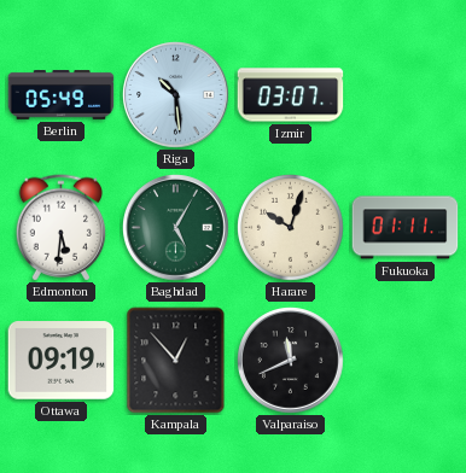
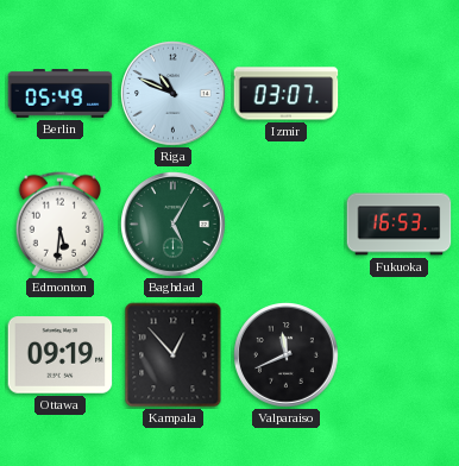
Riga: 10:29 -> 10:49
Harare: 10:03 -> none
Fukuoka: 01:11 -> 16:53
